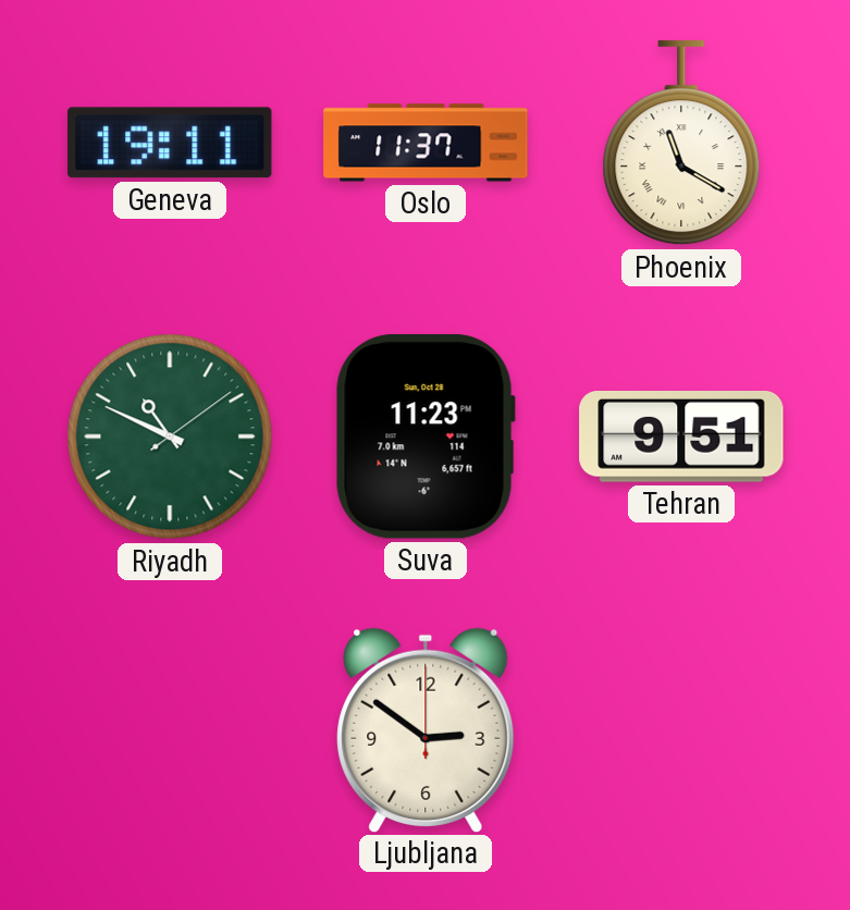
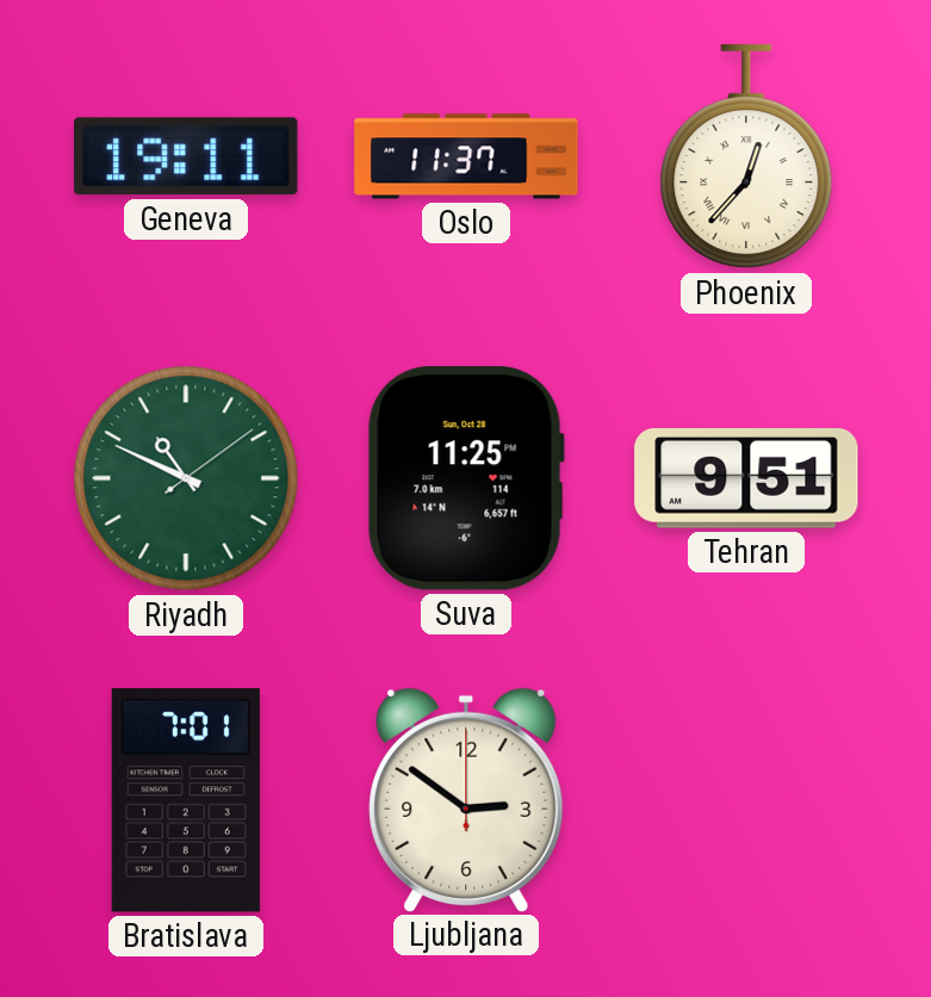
Phoenix: 11:20 -> 12:37
Suva: 11:23 -> 11:25
Bratislava: none -> 7:01
